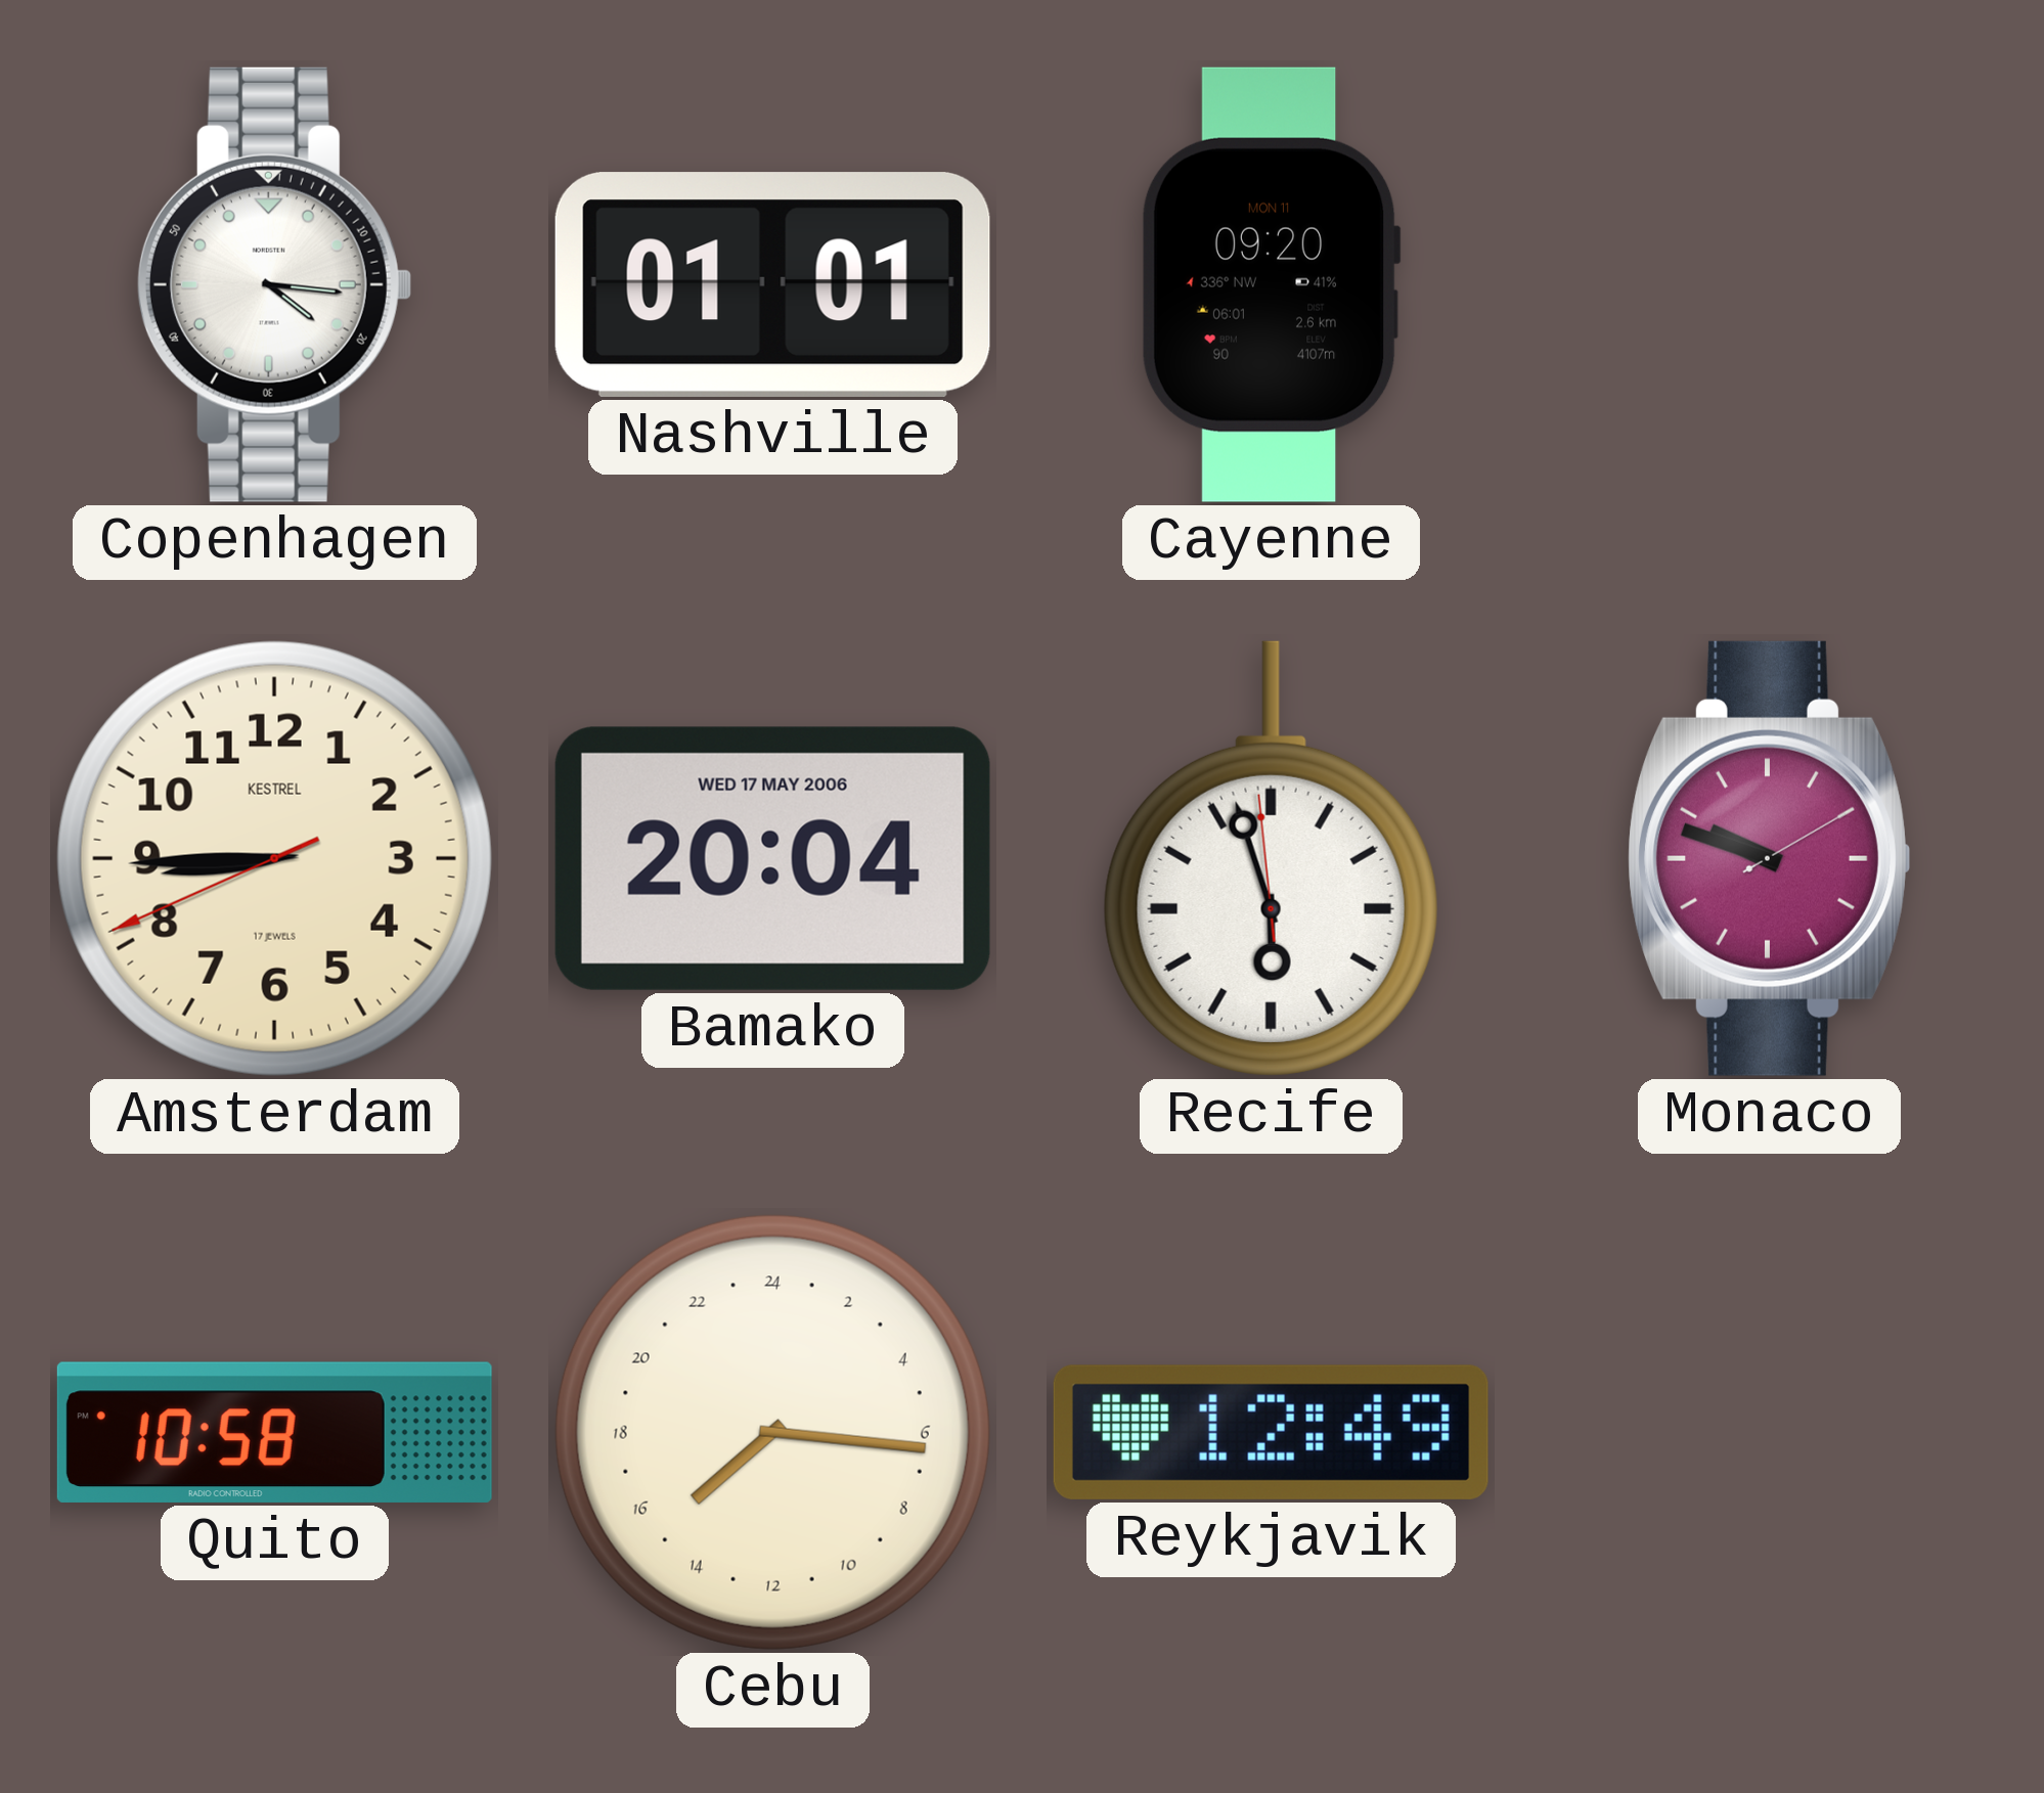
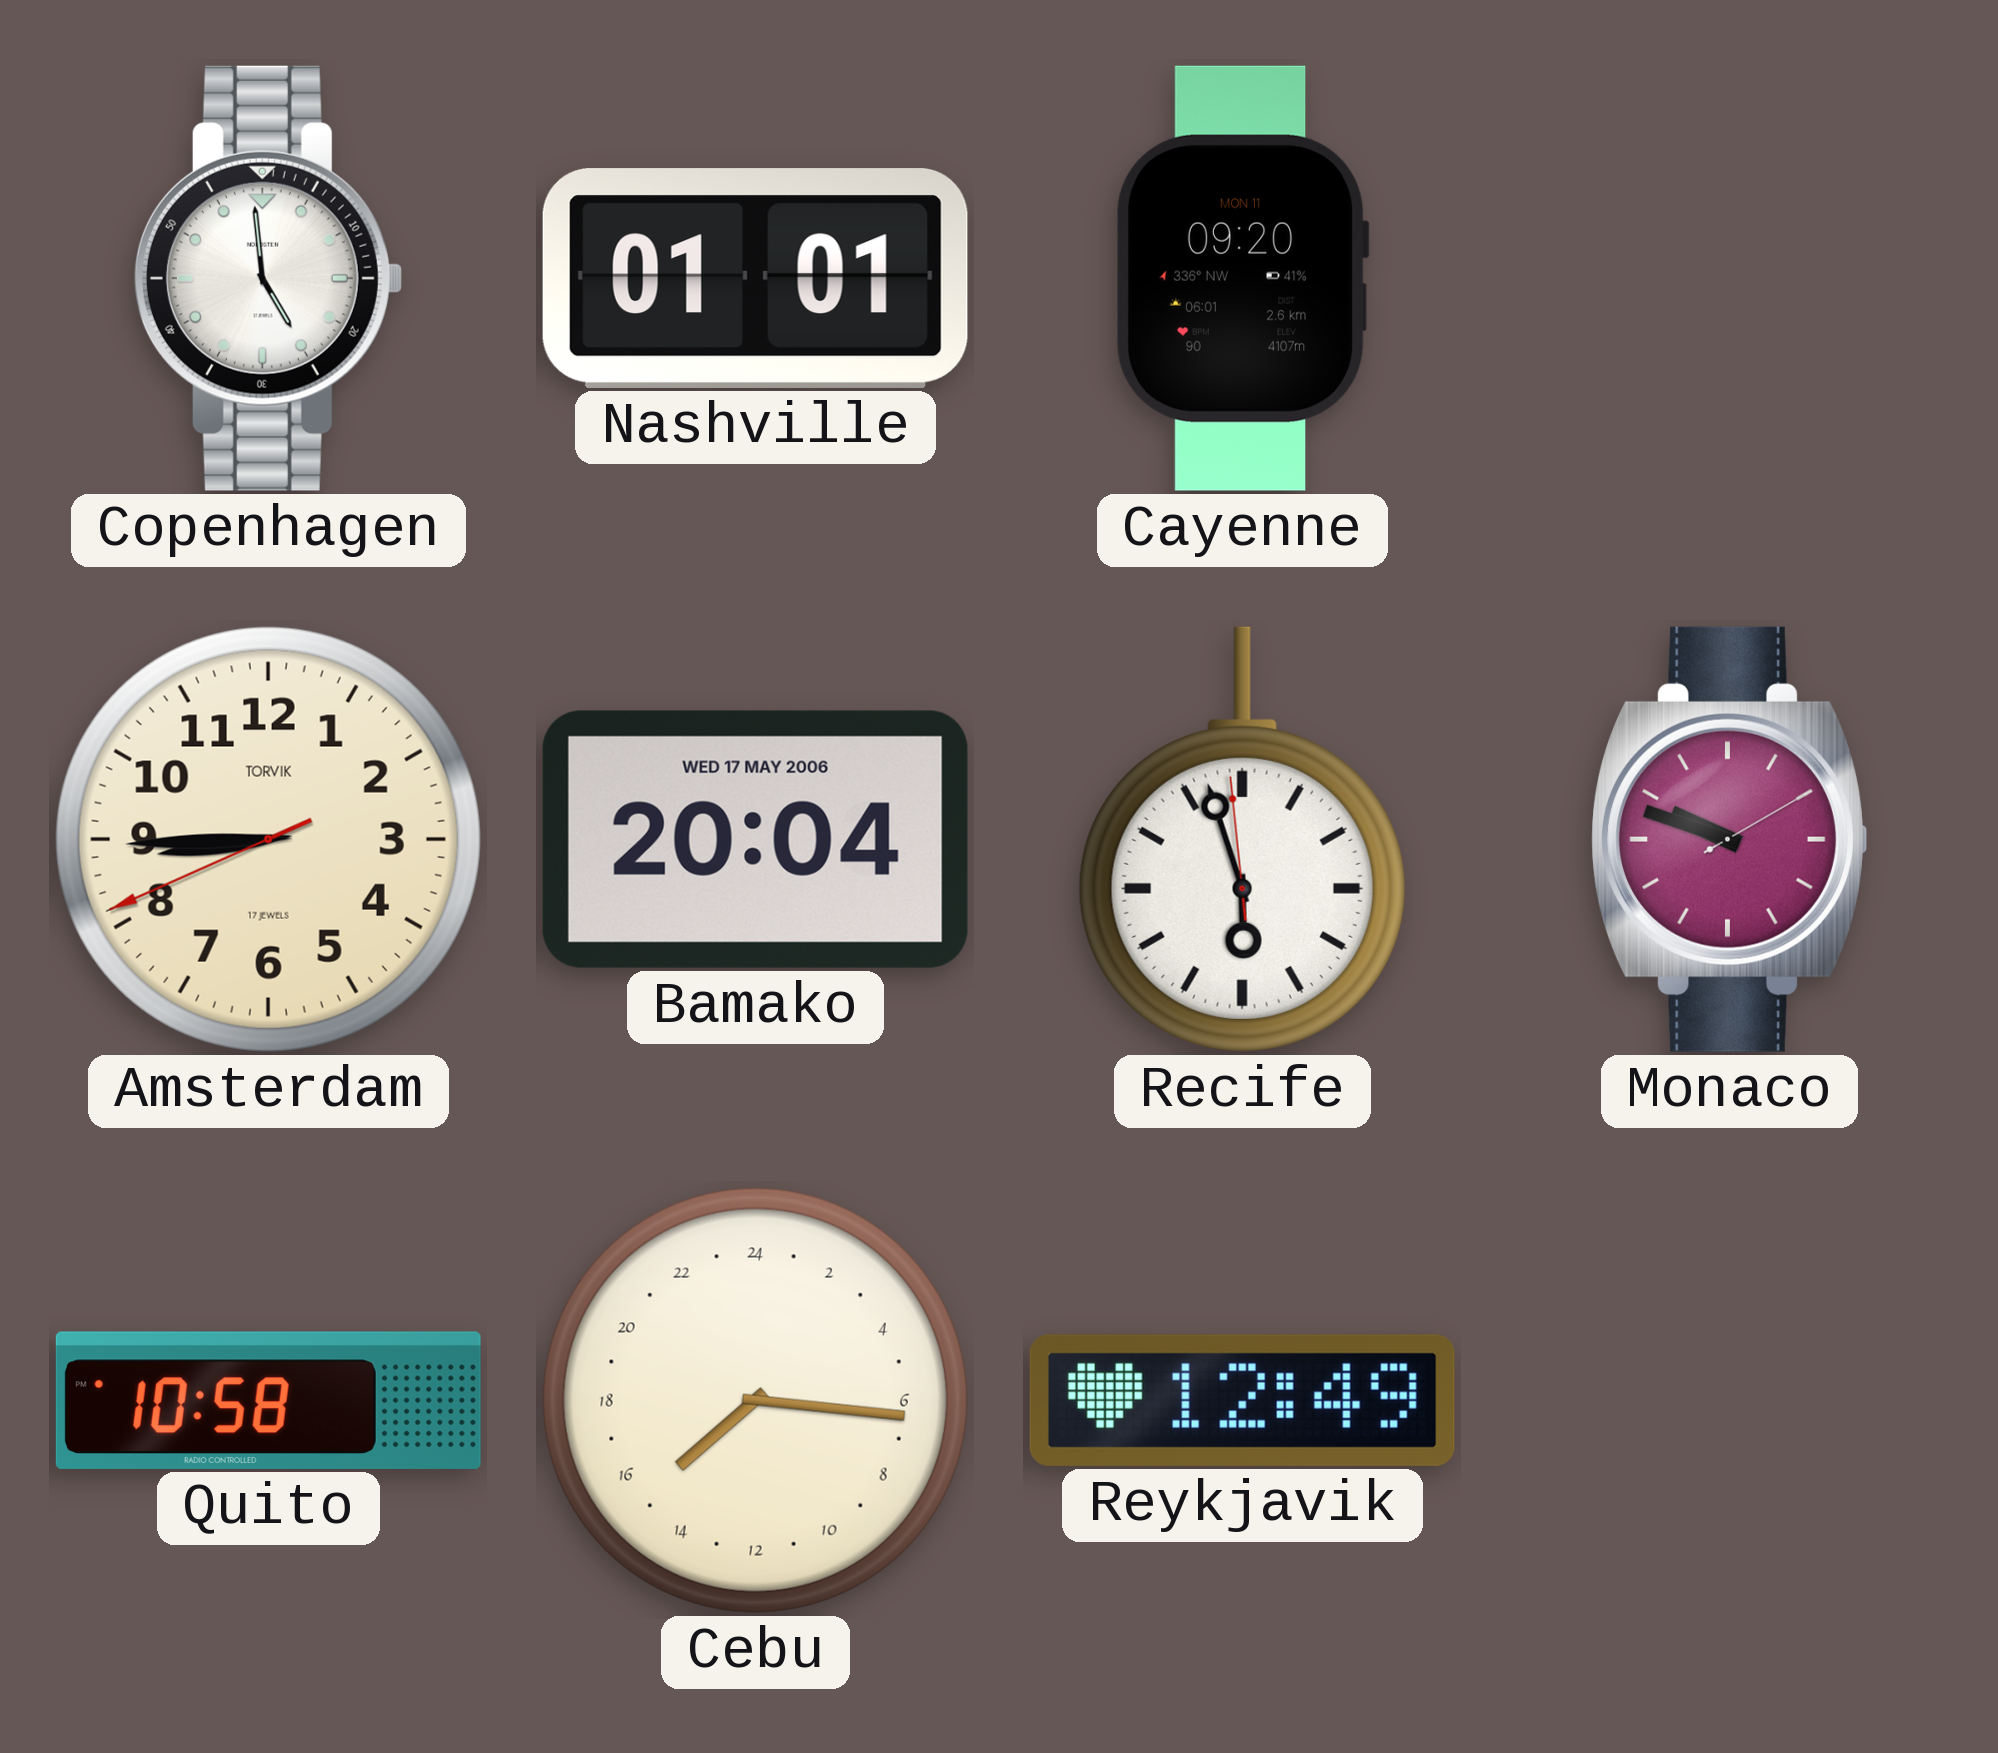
Copenhagen: 4:16 -> 4:59
Amsterdam brand: KESTREL -> TORVIK
